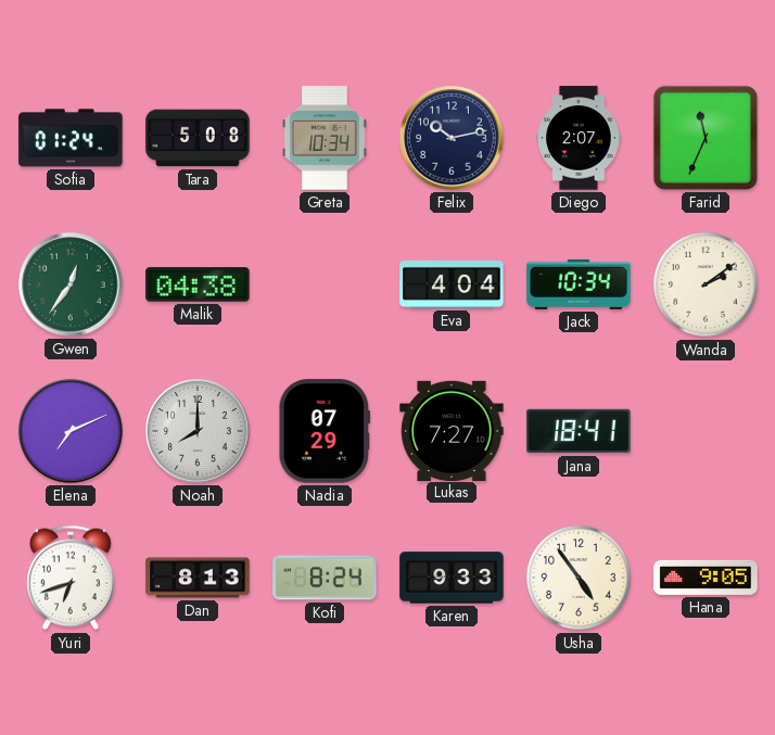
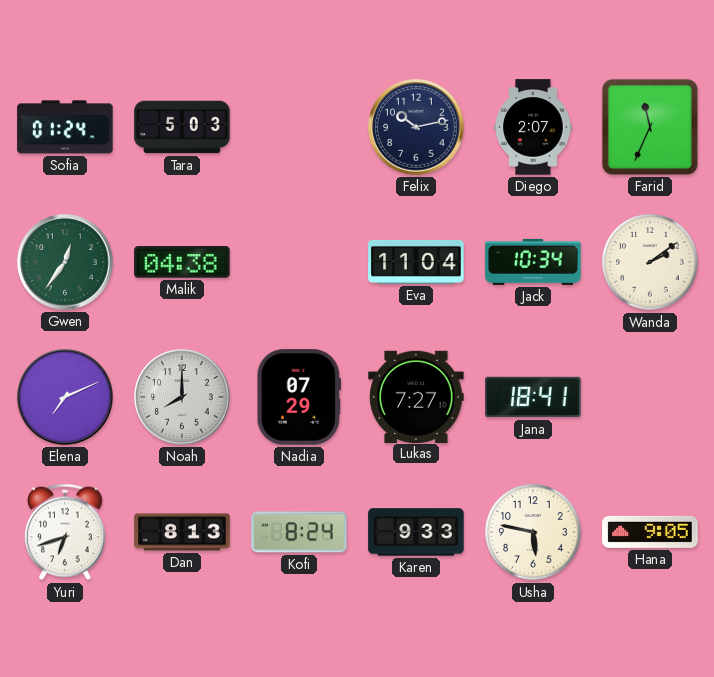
Tara: 5:08 -> 5:03
Greta: 10:34 -> none
Eva: 4:04 -> 11:04
Usha: 4:54 -> 5:47
